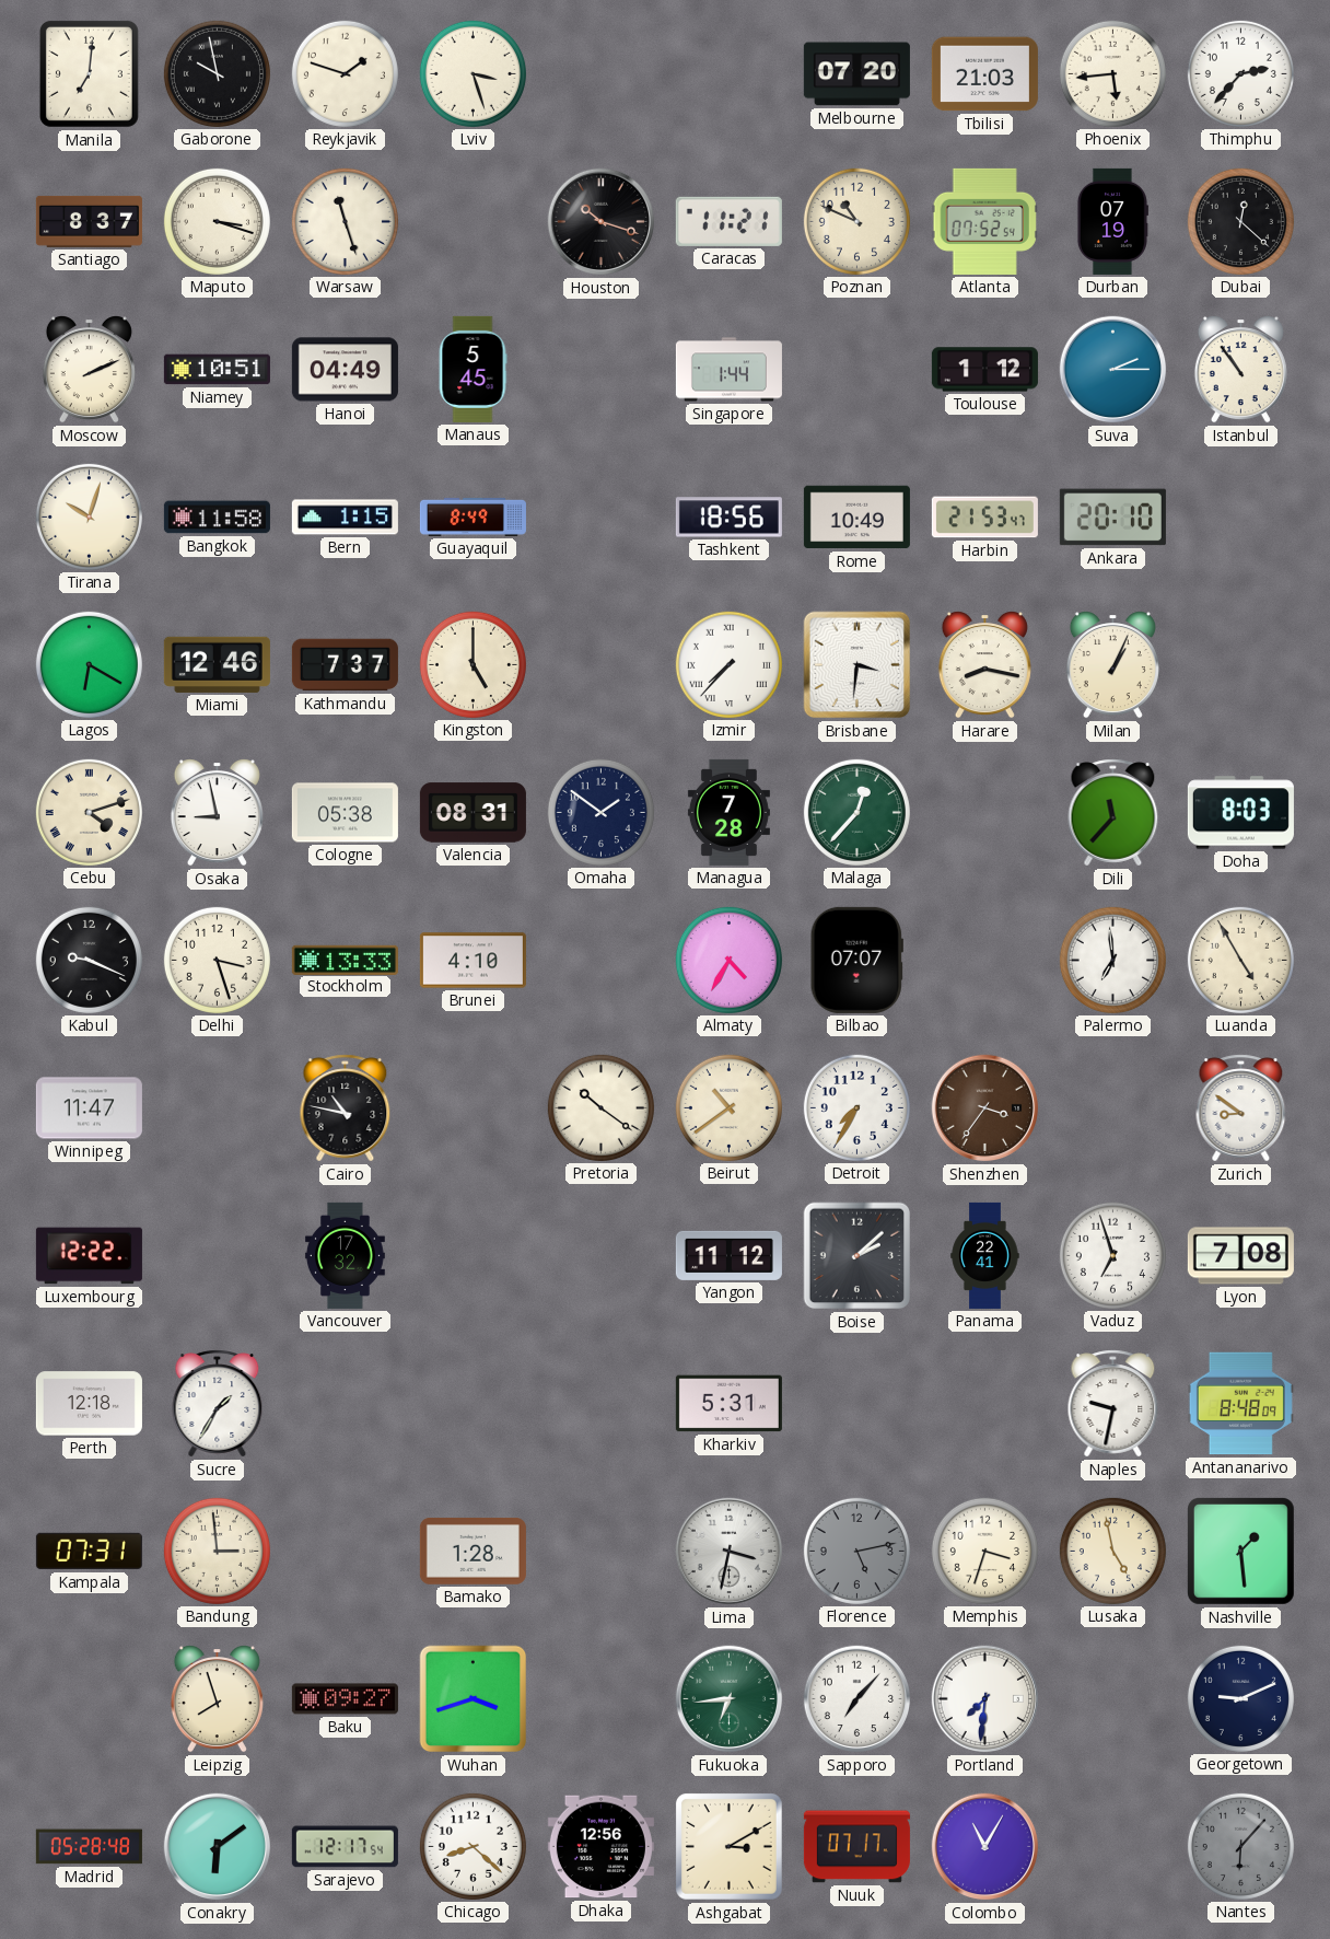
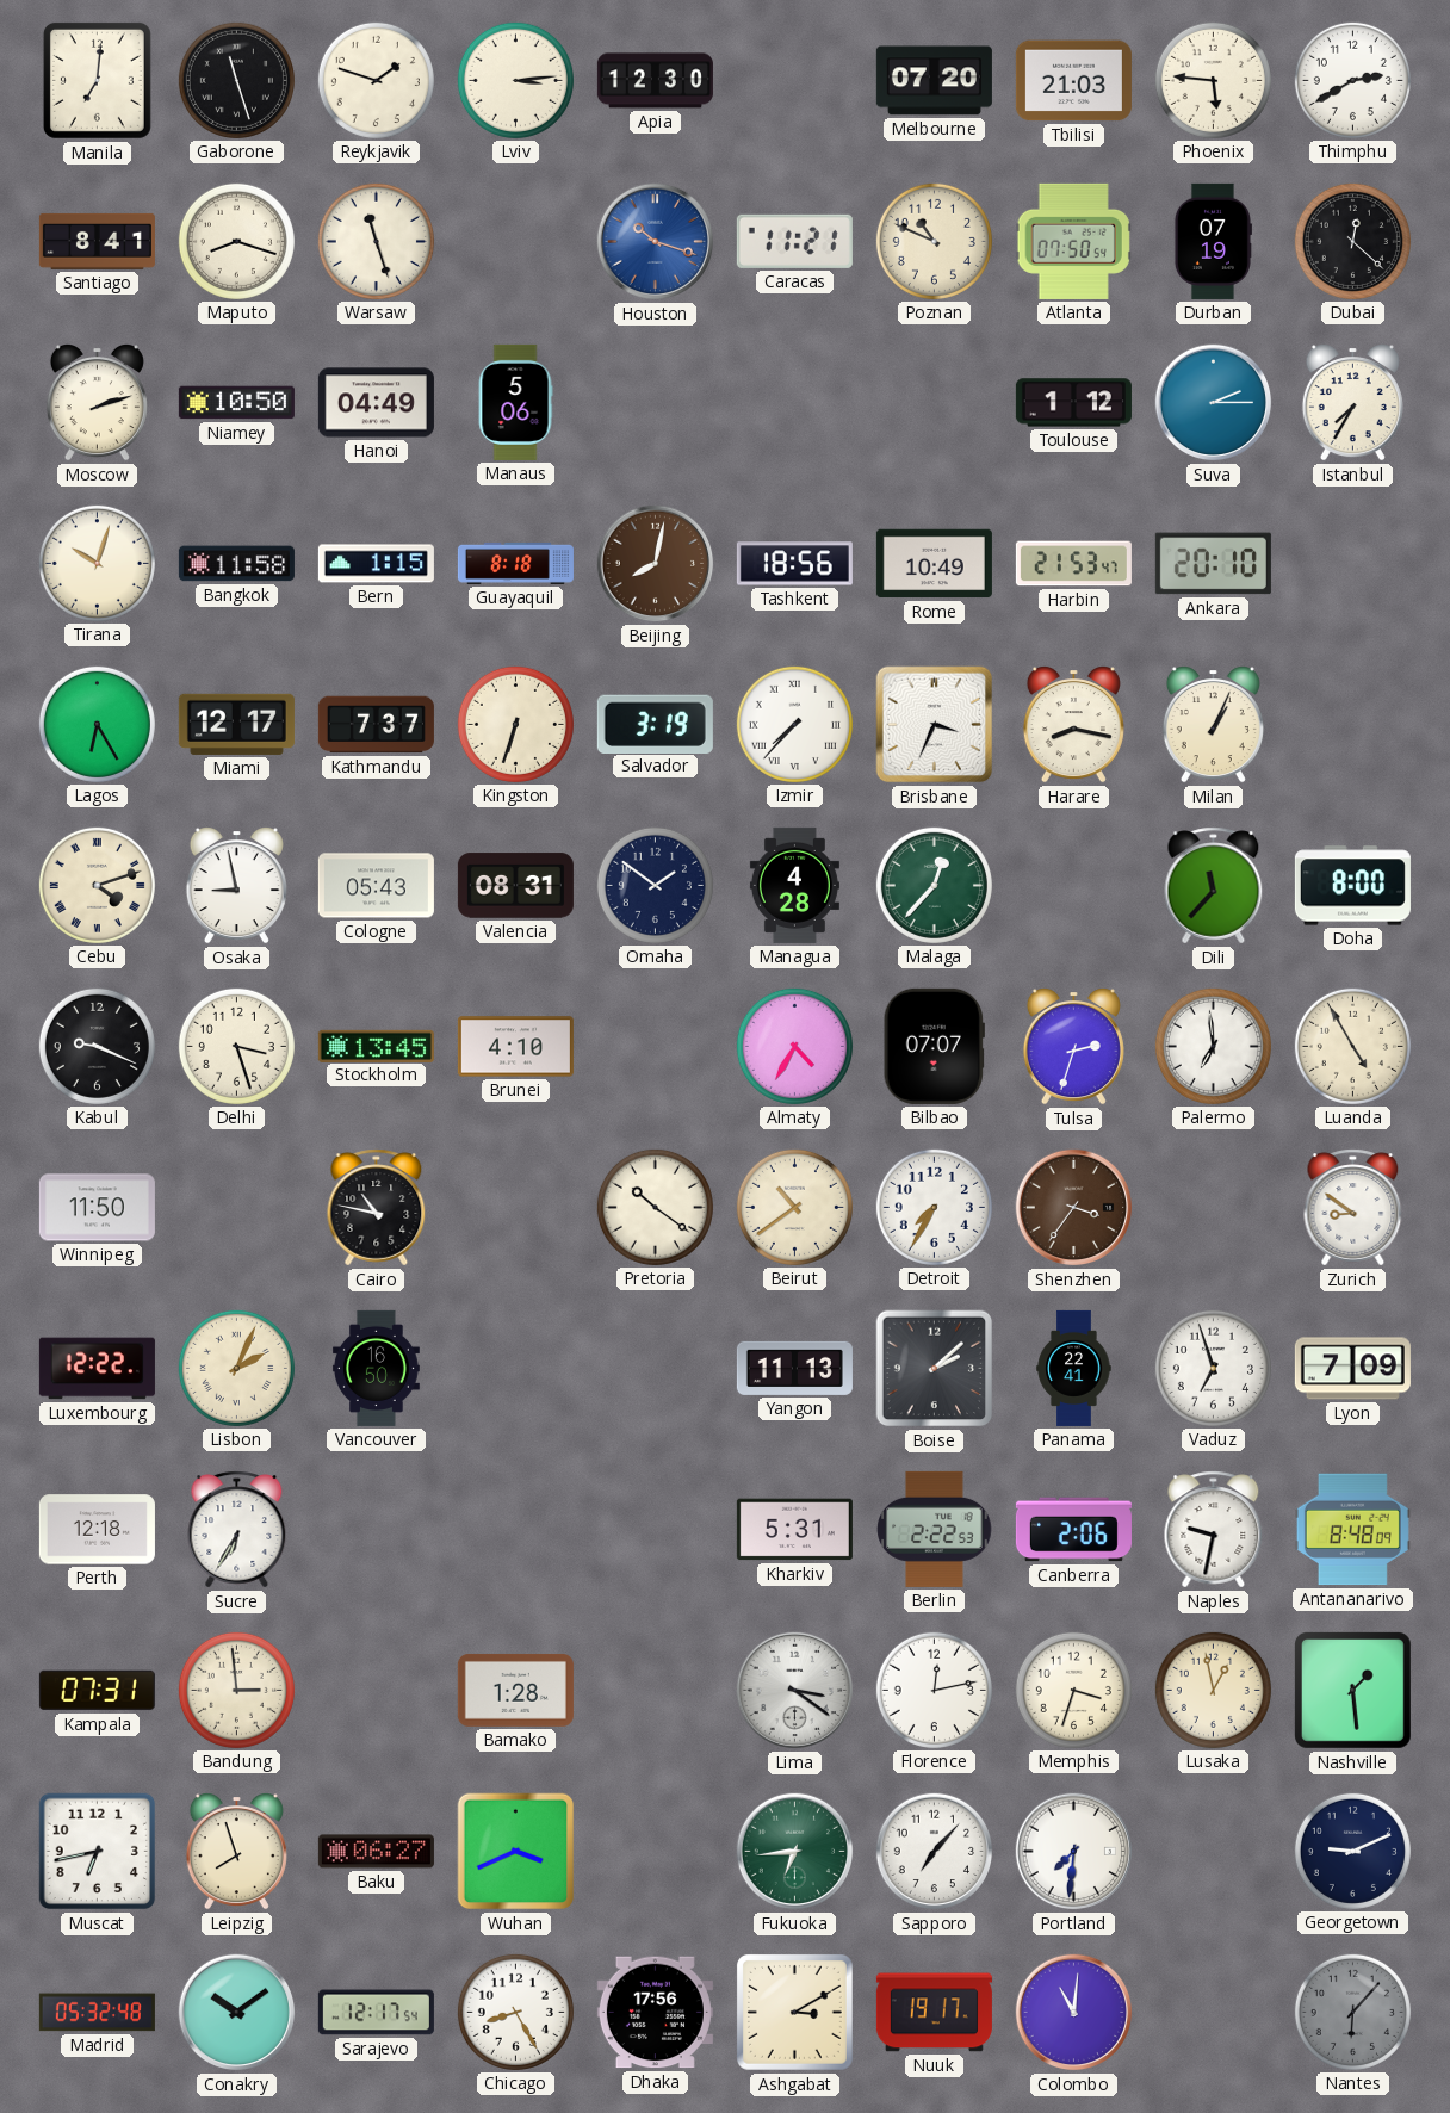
Gaborone: 9:58 -> 11:27
Lviv: 3:27 -> 3:14
Apia: none -> 12:30
Phoenix: 5:44 -> 5:46
Thimphu: 2:37 -> 2:40
Santiago: 8:37 -> 8:41
Maputo: 3:18 -> 8:18
Houston dial: black -> blue
Atlanta: 07:52 -> 07:50
Moscow: 2:11 -> 2:12
Niamey: 10:51 -> 10:50
Manaus: 5:45 -> 5:06
Singapore: 1:44 -> none
Istanbul: 10:54 -> 7:35
Guayaquil: 8:49 -> 8:18
Beijing: none -> 8:02
Lagos: 6:20 -> 6:25
Miami: 12:46 -> 12:17
Kingston: 5:00 -> 6:33
Salvador: none -> 3:19
Brisbane: 3:31 -> 3:34
Cologne: 05:38 -> 05:43
Managua: 7:28 -> 4:28
Doha: 8:03 -> 8:00
Stockholm: 13:33 -> 13:45
Tulsa: none -> 2:33
Winnipeg: 11:47 -> 11:50
Lisbon: none -> 2:04
Vancouver: 17:32 -> 16:50
Yangon: 11:12 -> 11:13
Lyon: 7:08 -> 7:09
Sucre: 1:35 -> 6:35
Berlin: none -> 2:22
Canberra: none -> 2:06
Lima: 3:32 -> 3:21
Florence: 5:13 -> 12:13
Florence dial: grey -> white
Lusaka: 4:58 -> 12:58
Muscat: none -> 6:43
Baku: 09:27 -> 06:27
Wuhan: 3:42 -> 3:41
Madrid: 05:28 -> 05:32
Conakry: 6:09 -> 10:09
Chicago: 8:22 -> 8:25
Dhaka: 12:56 -> 17:56
Nuuk: 07:17 -> 19:17
Colombo: 11:05 -> 11:01
